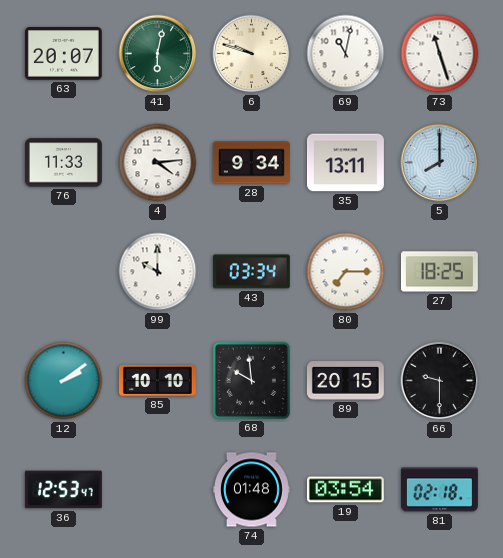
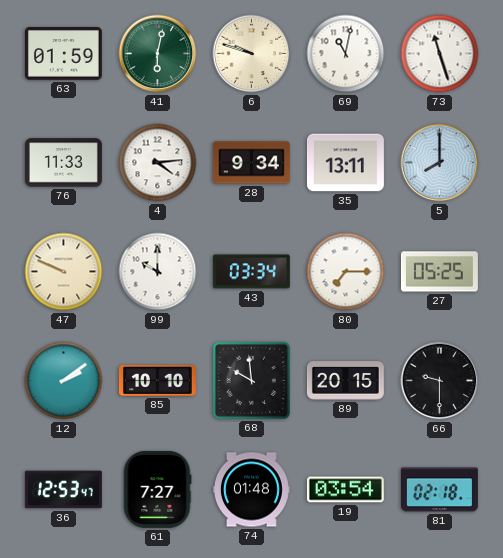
63: 20:07 -> 01:59
47: none -> 9:49
27: 18:25 -> 05:25
61: none -> 7:27
